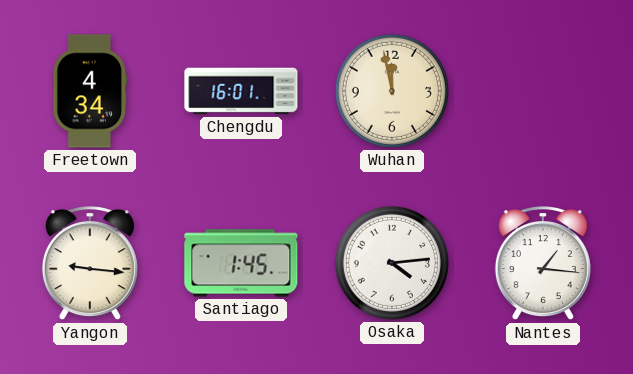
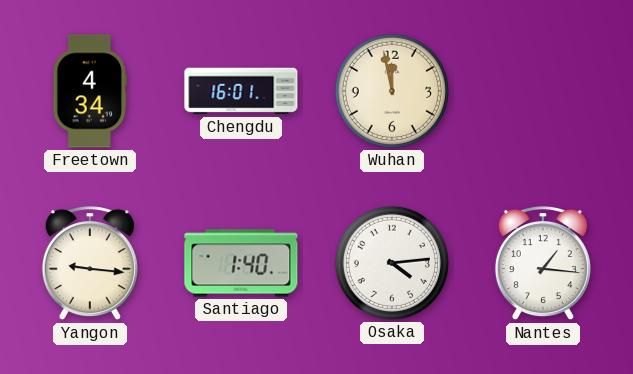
Santiago: 1:45 -> 1:40
